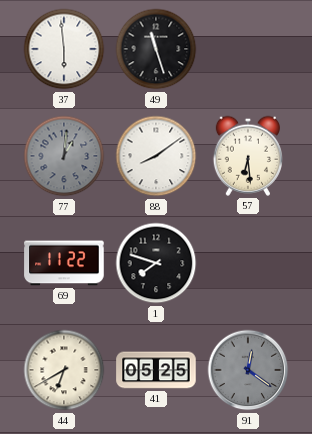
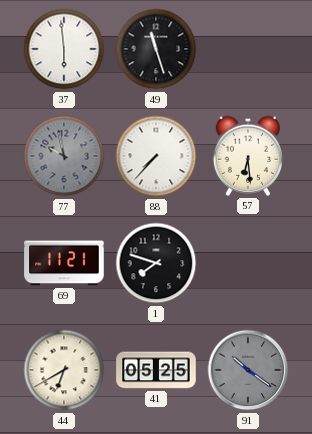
77: 1:01 -> 9:58
88: 8:09 -> 7:37
69: 11:22 -> 11:21
91: 12:21 -> 10:21
